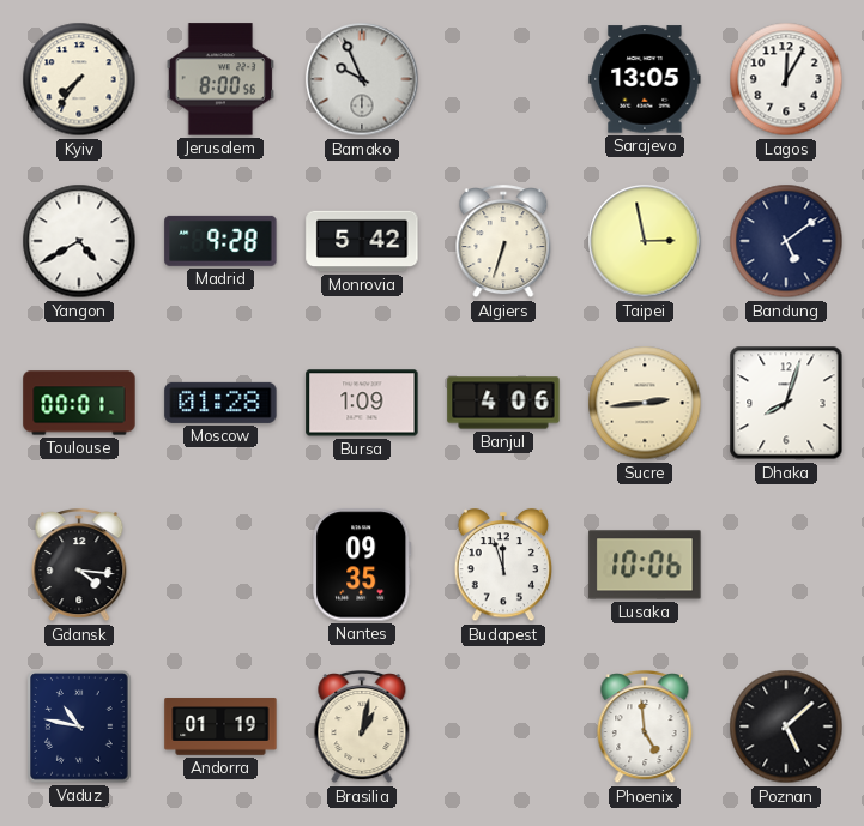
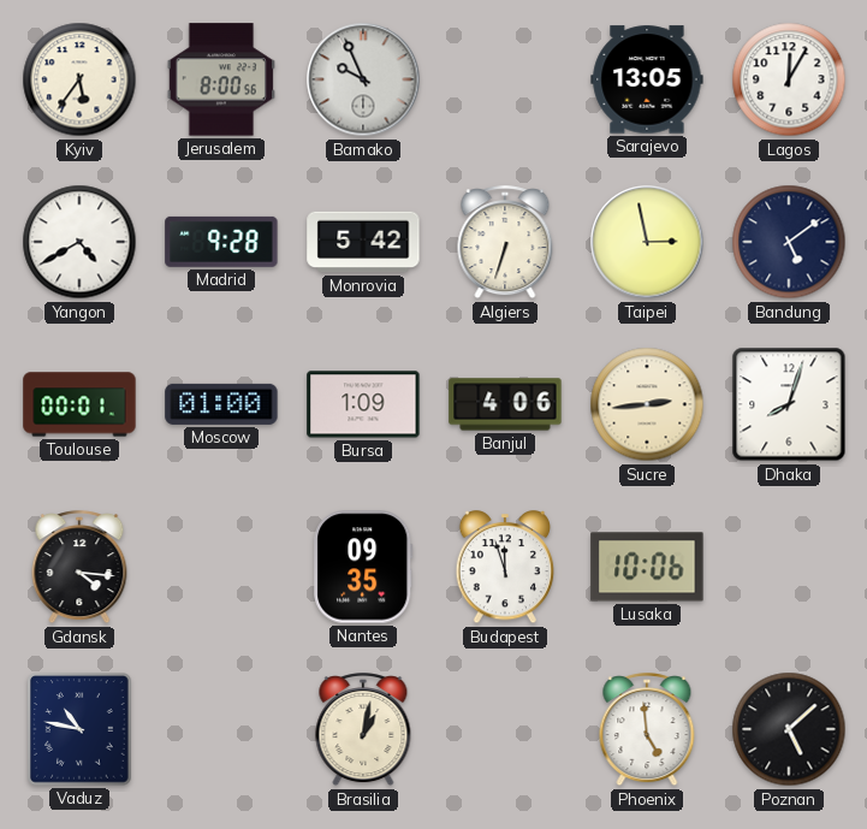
Kyiv: 7:36 -> 5:36
Moscow: 01:28 -> 01:00
Andorra: 01:19 -> none
